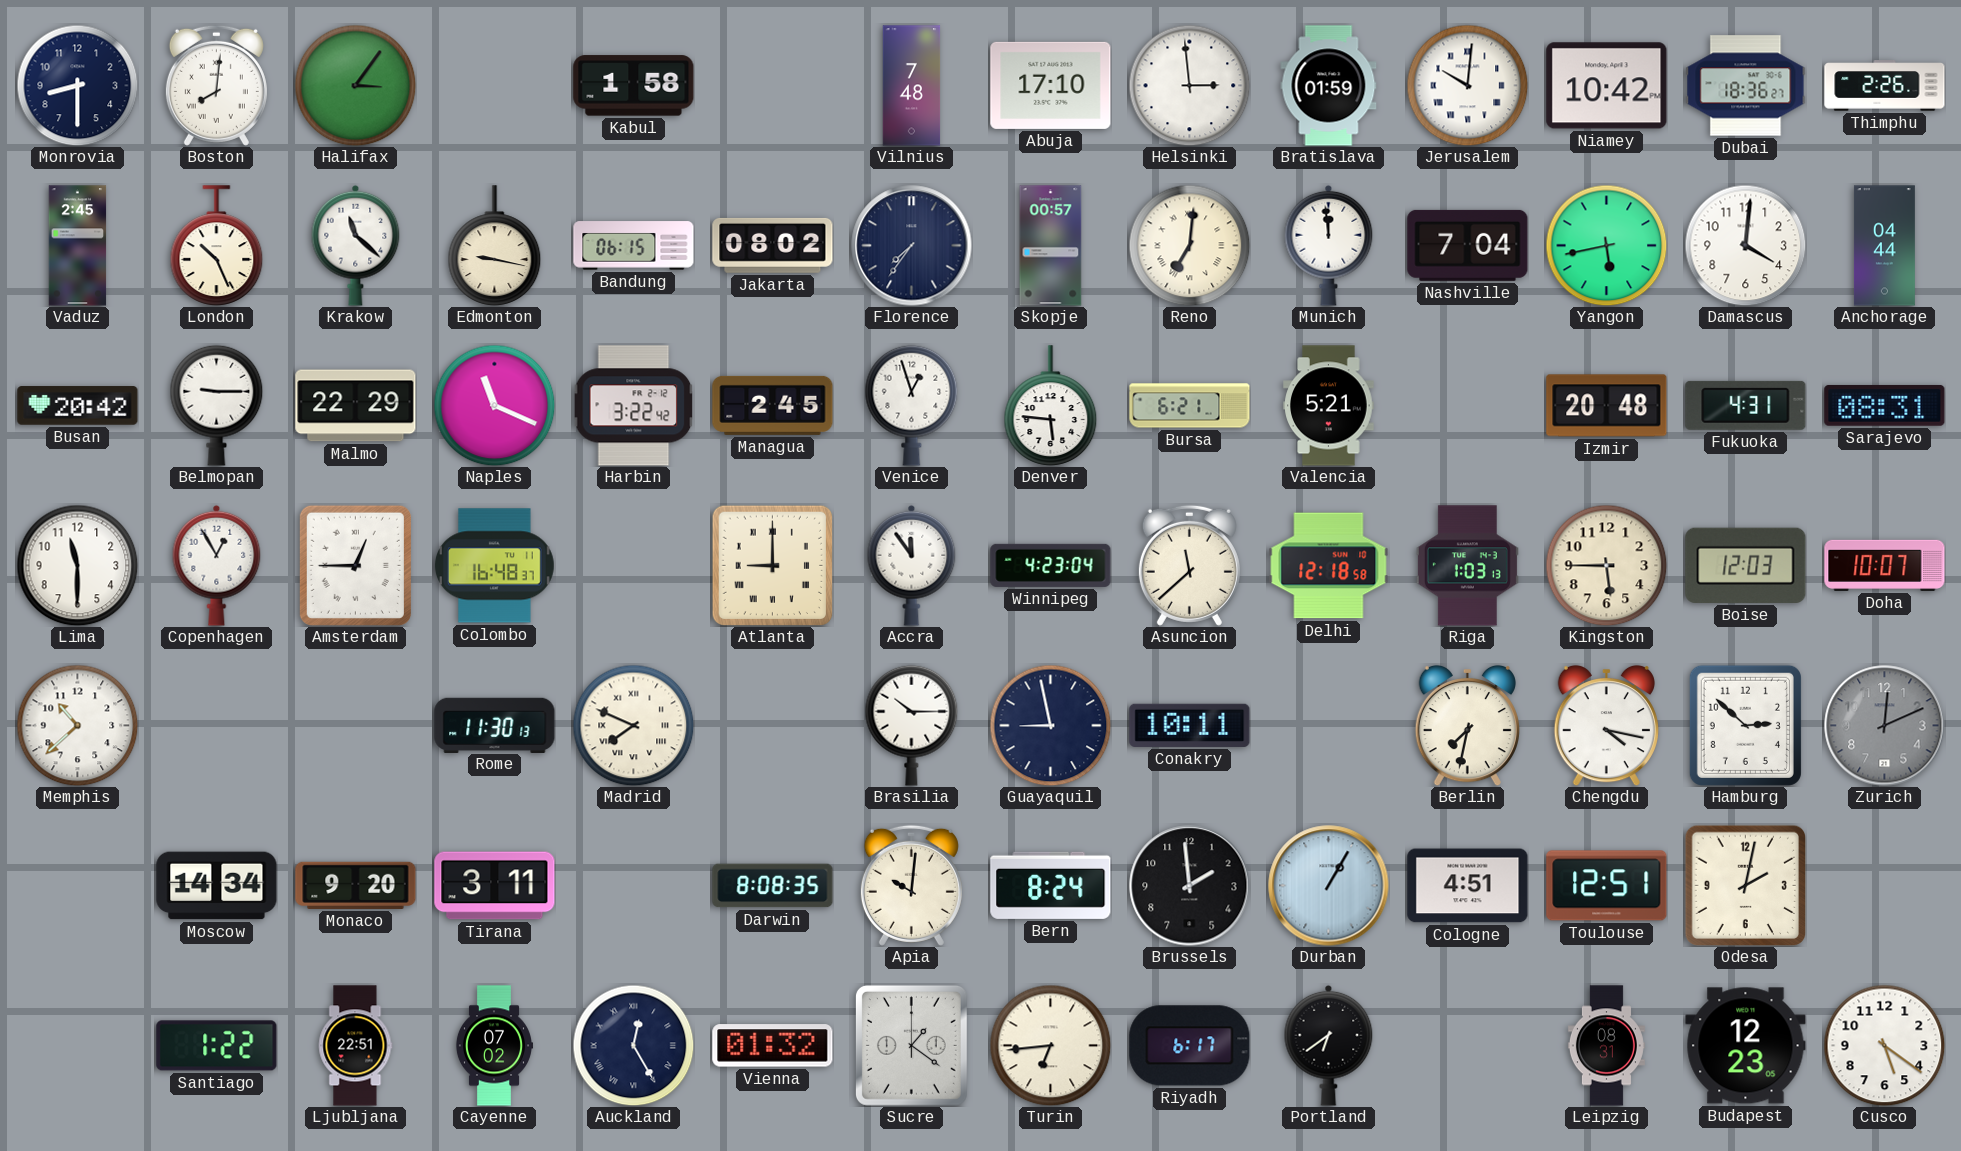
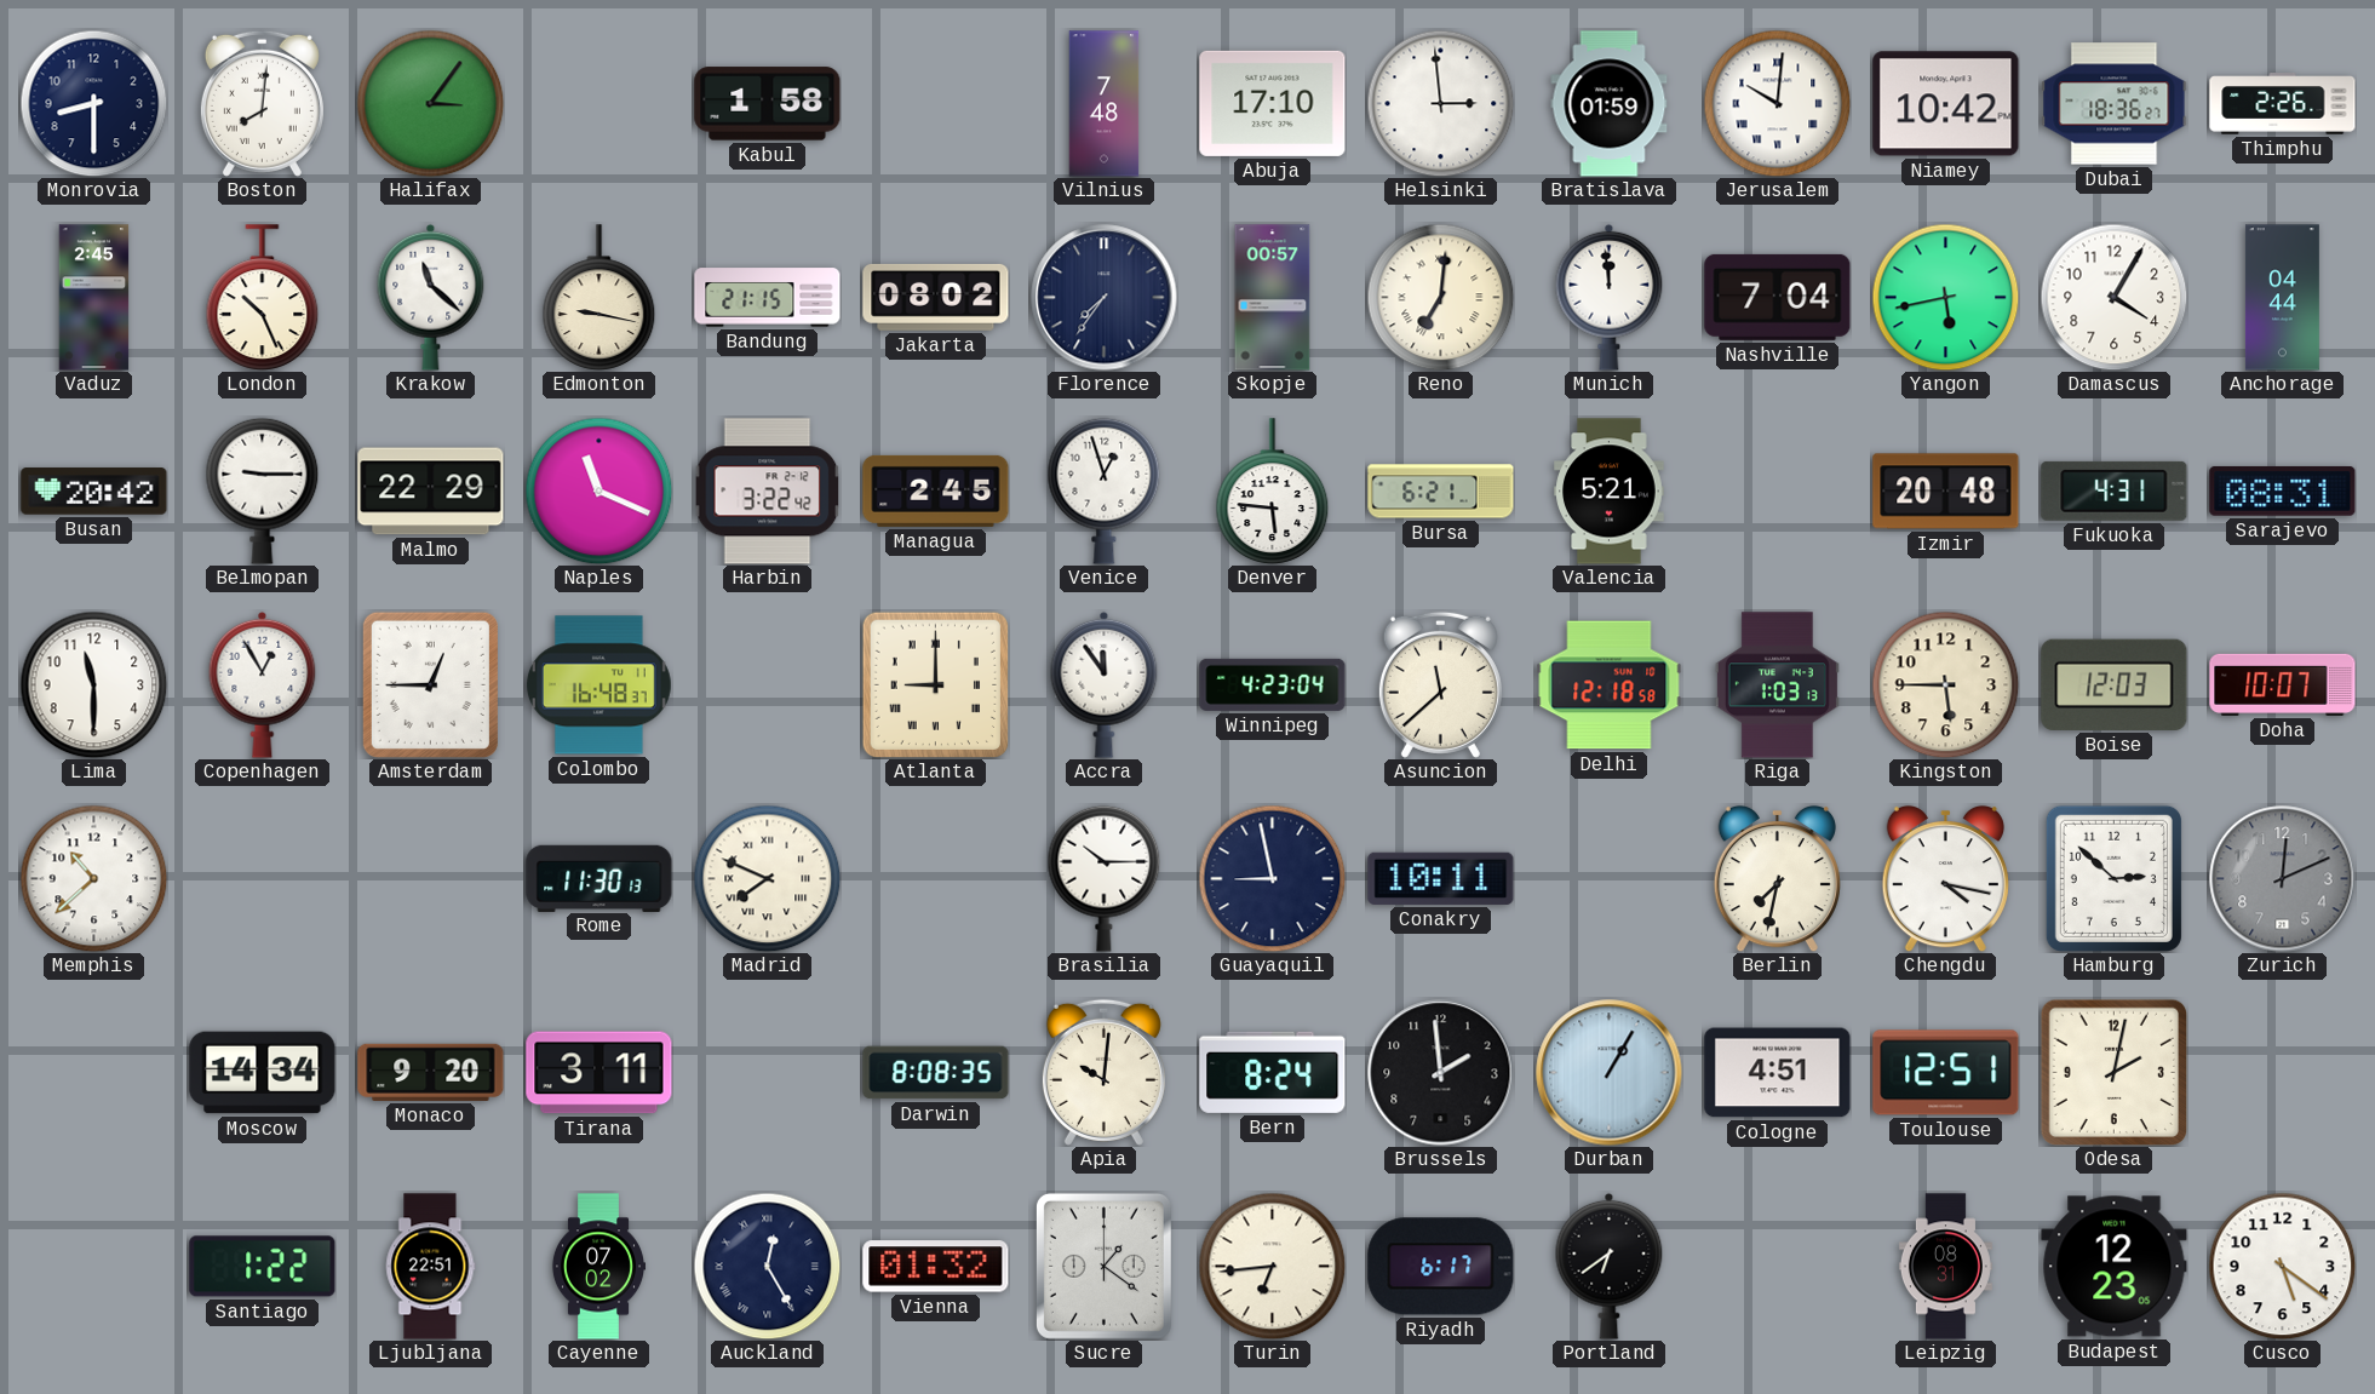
Bandung: 06:15 -> 21:15
Damascus: 4:01 -> 4:05
